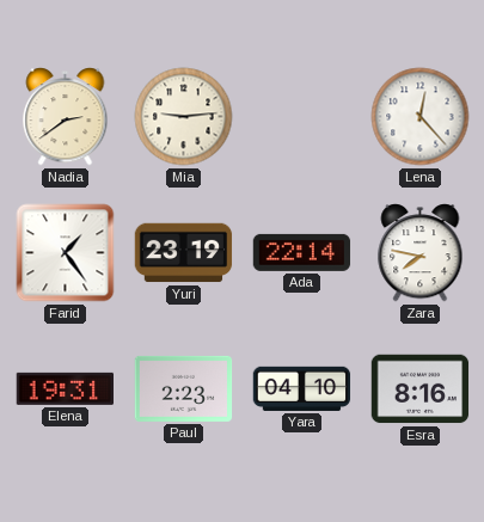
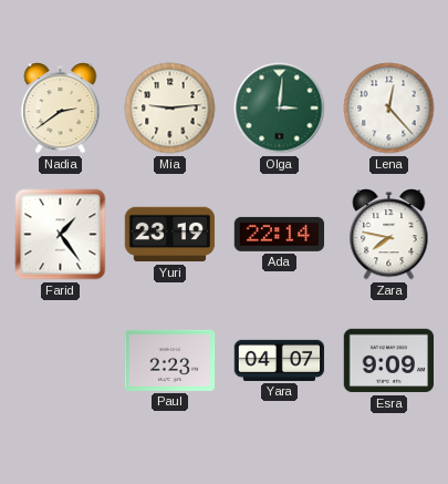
Olga: none -> 3:01
Elena: 19:31 -> none
Yara: 04:10 -> 04:07
Esra: 8:16 -> 9:09
